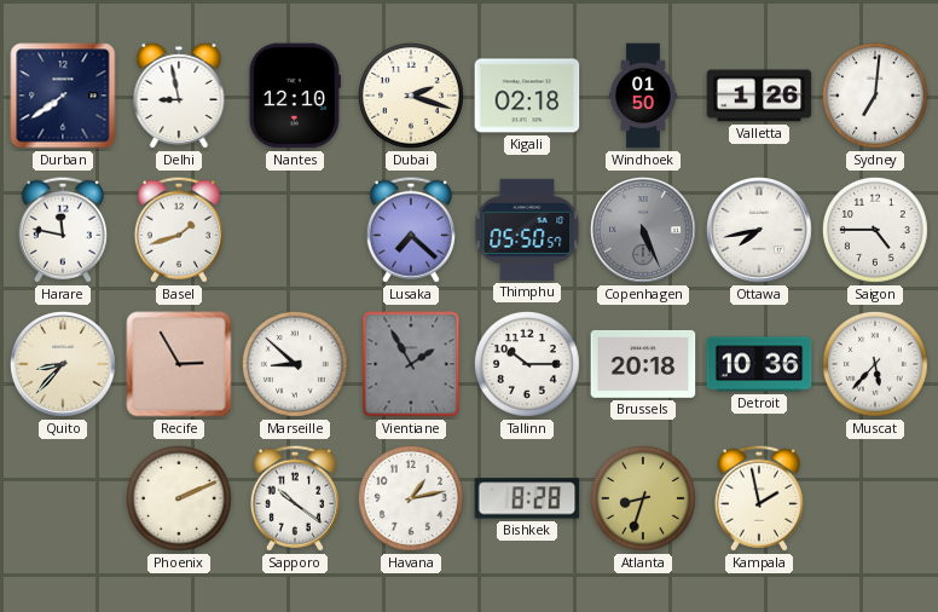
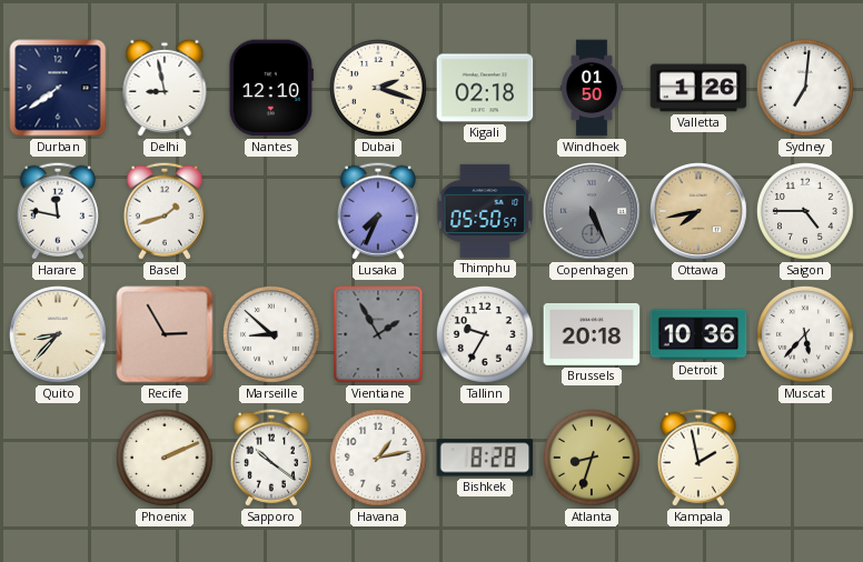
Lusaka: 7:22 -> 7:34
Ottawa dial: white -> champagne
Tallinn: 10:15 -> 9:35
